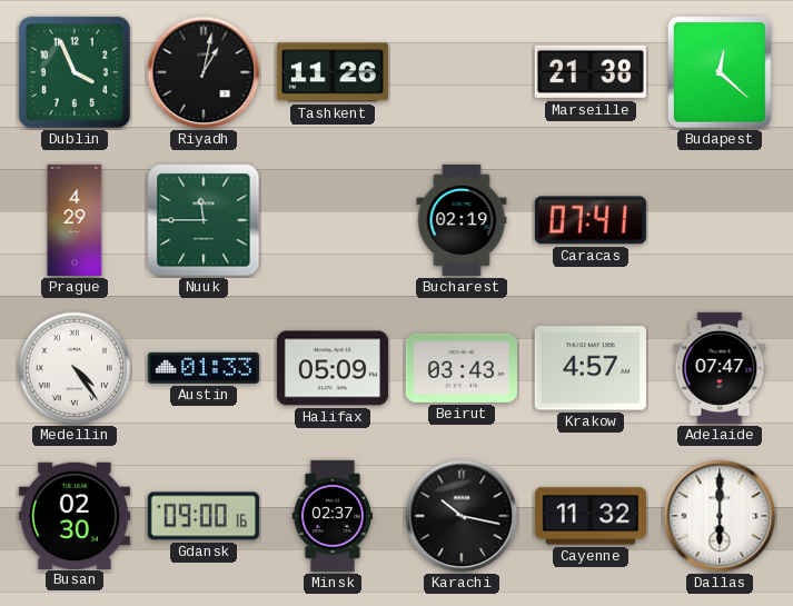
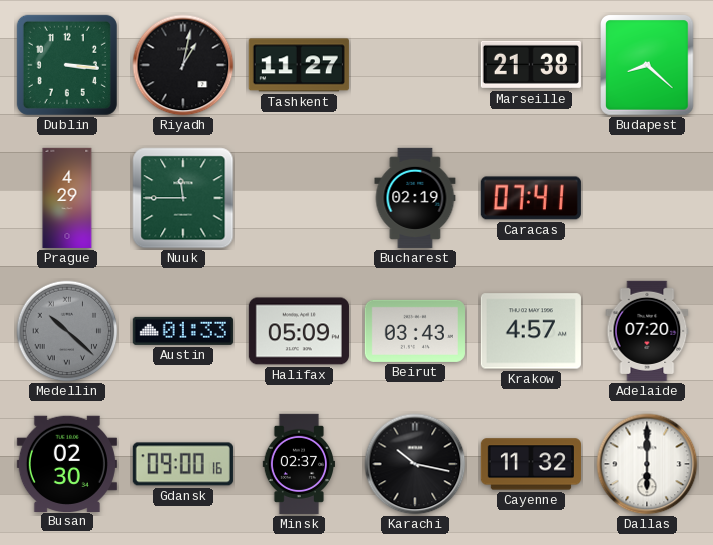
Dublin: 3:56 -> 3:16
Tashkent: 11:26 -> 11:27
Budapest: 12:22 -> 8:22
Medellin: 4:24 -> 10:22
Medellin dial: white -> grey
Adelaide: 07:47 -> 07:20
